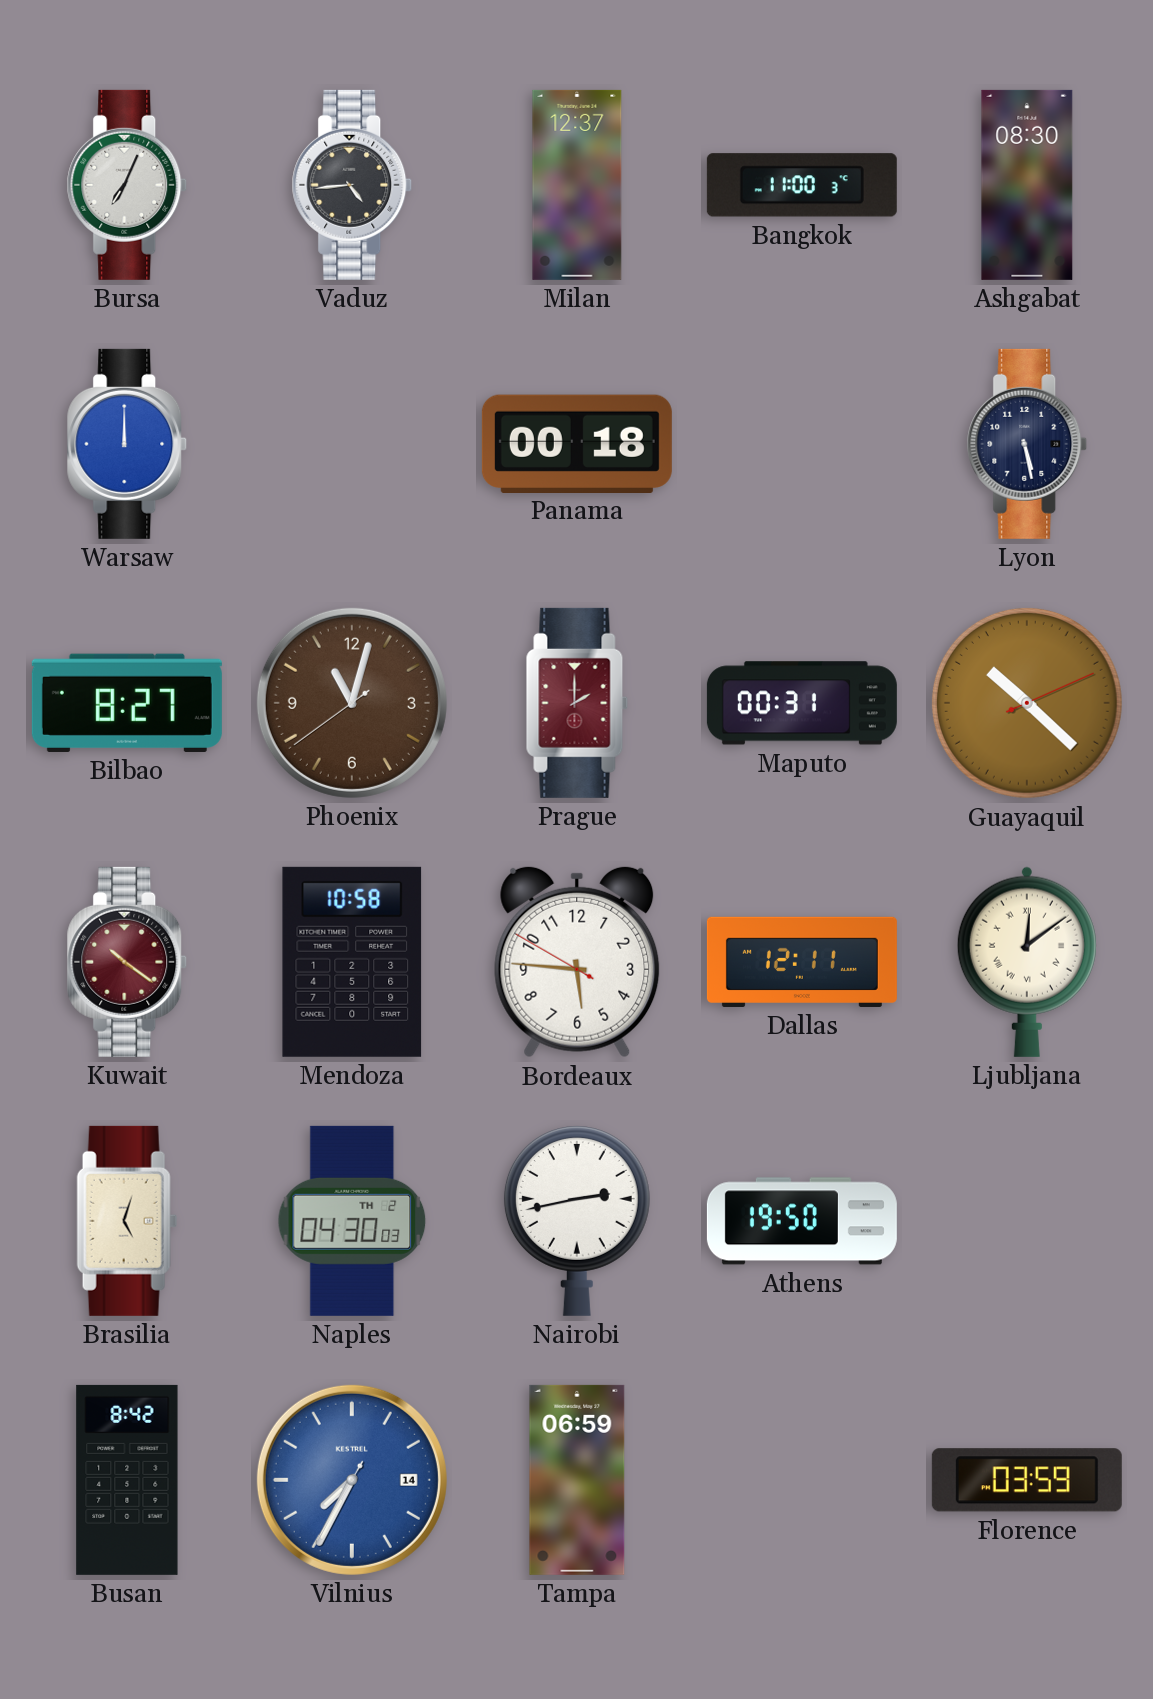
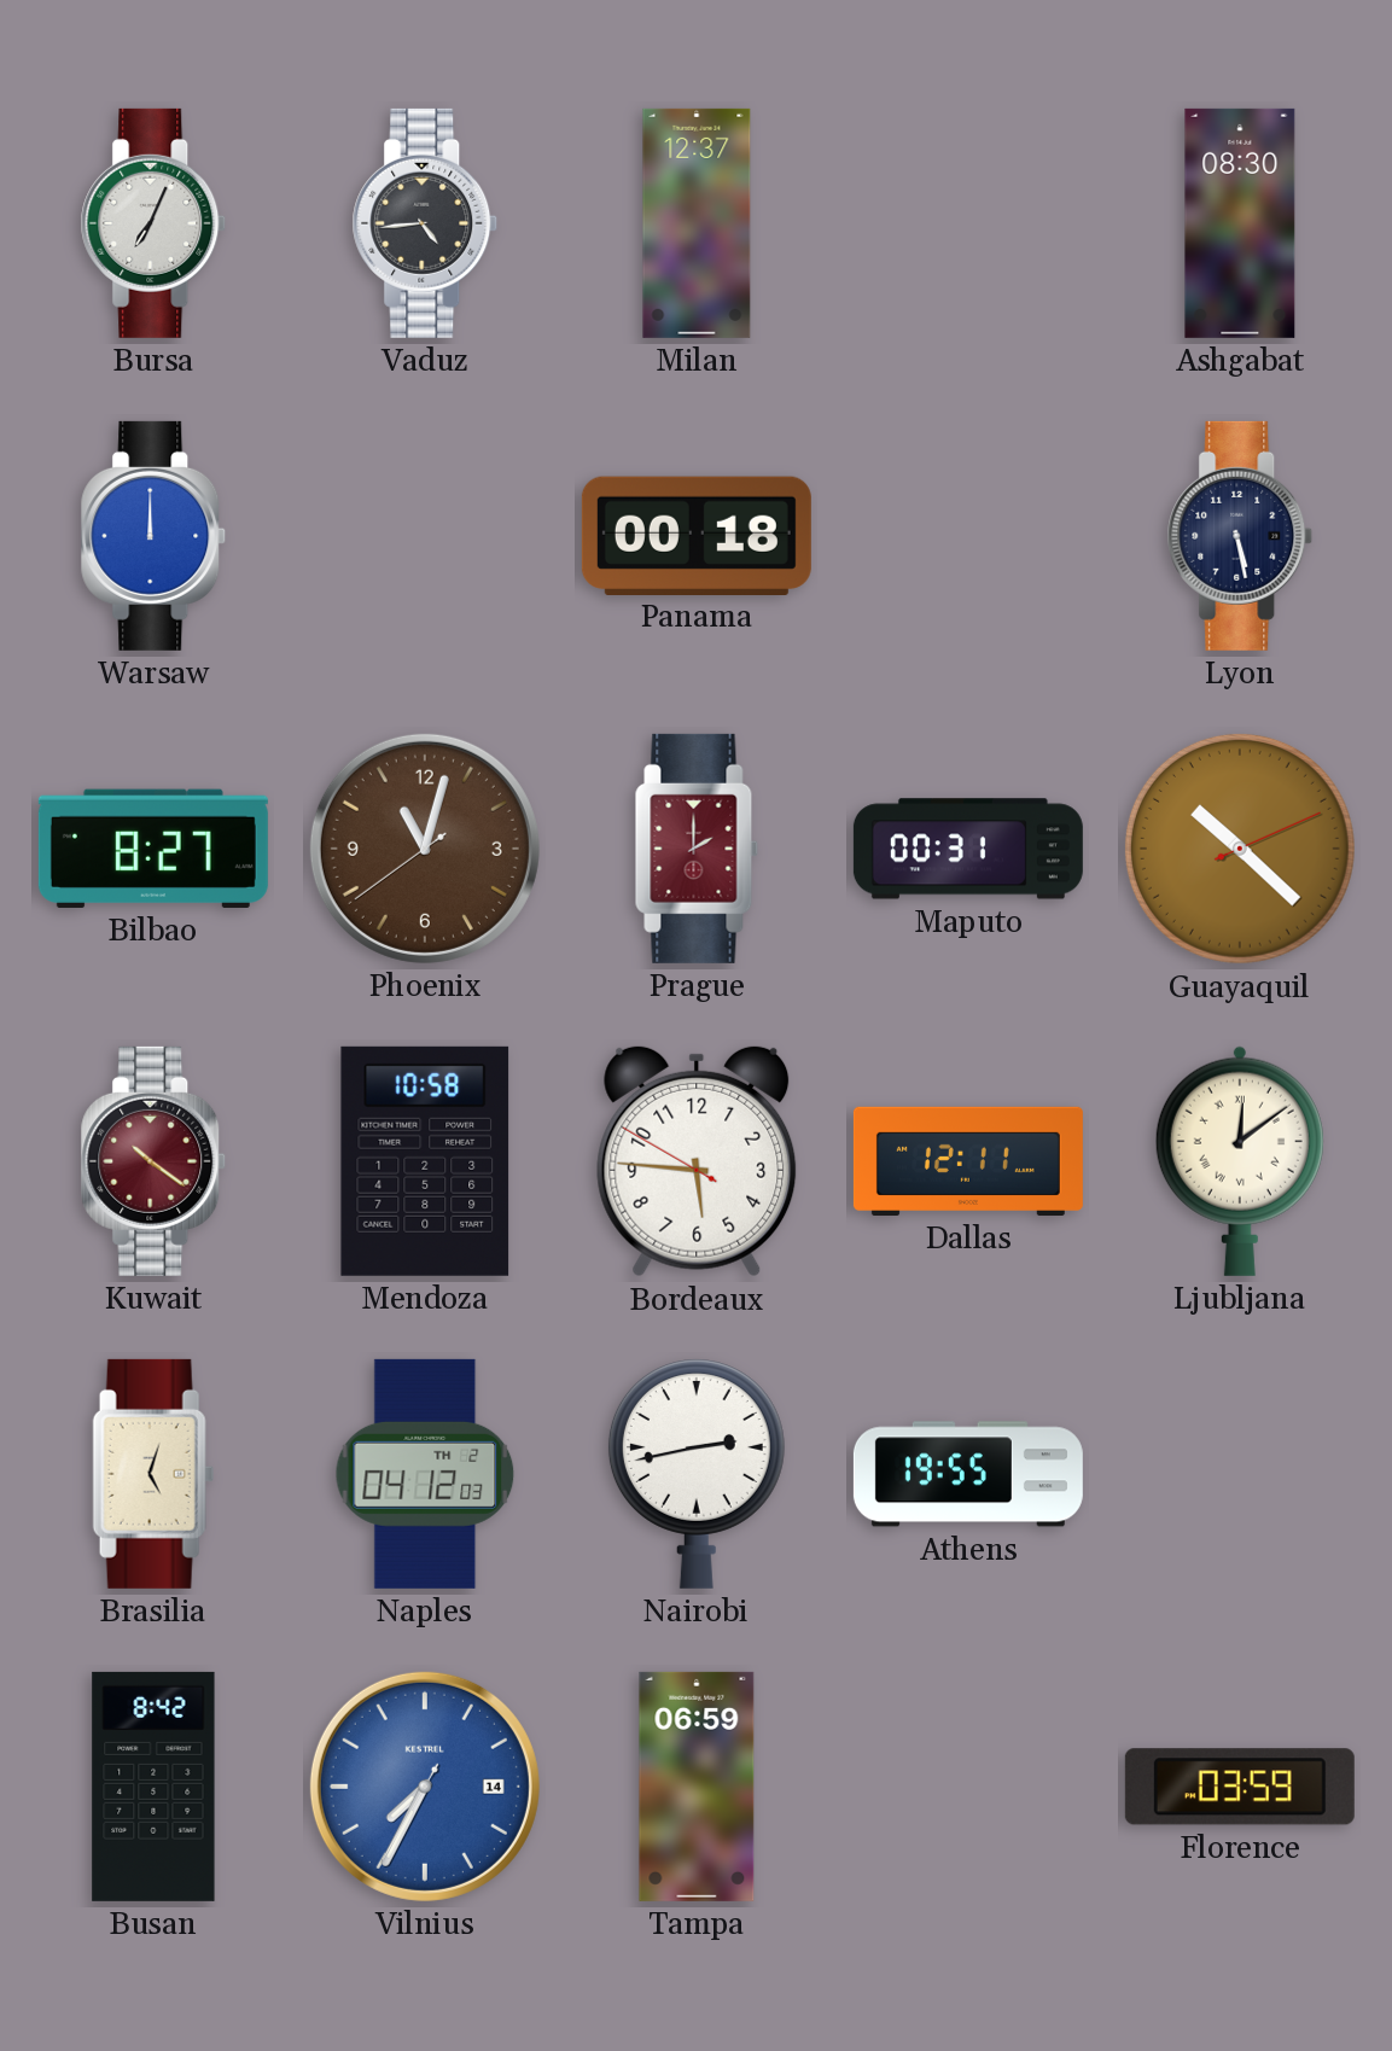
Bangkok: 11:00 -> none
Naples: 04:30 -> 04:12
Athens: 19:50 -> 19:55
